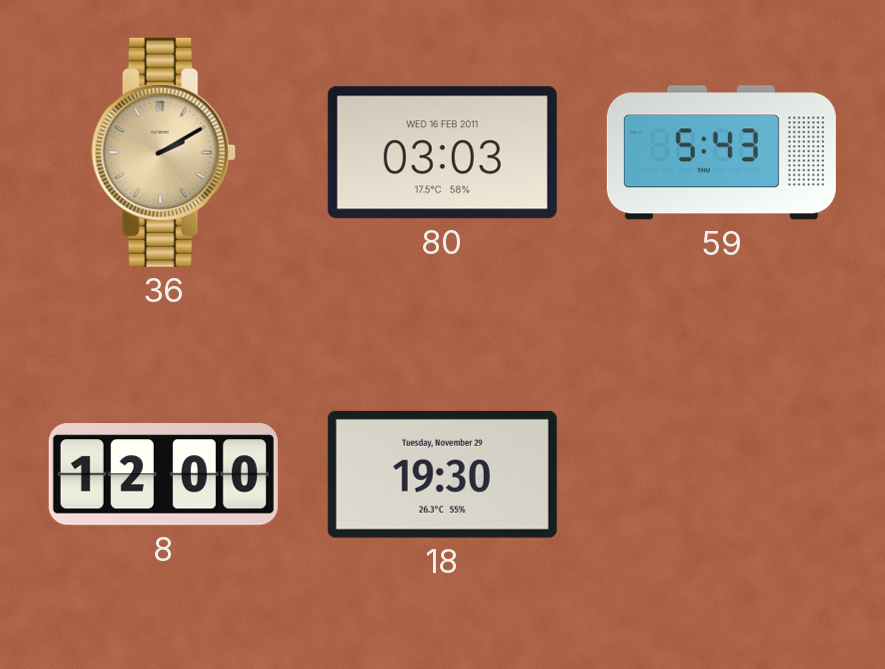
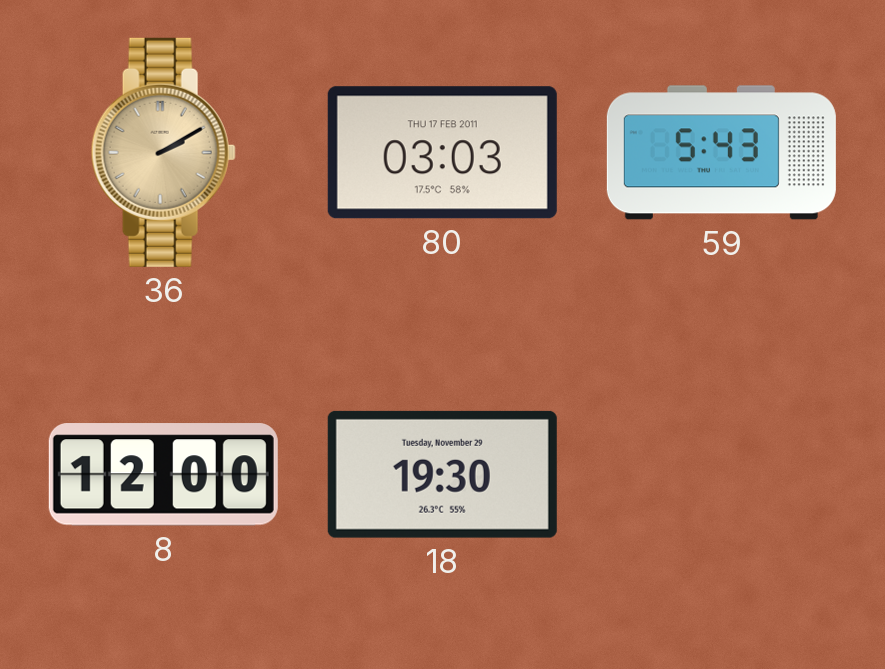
80 date: WED 16 FEB 2011 -> THU 17 FEB 2011
